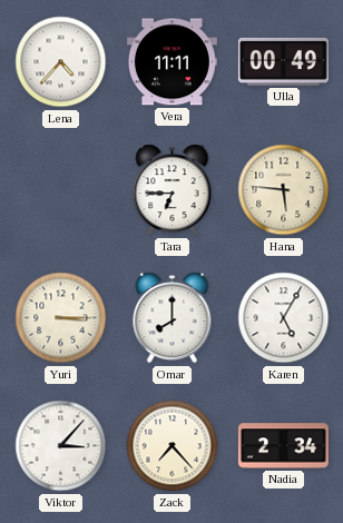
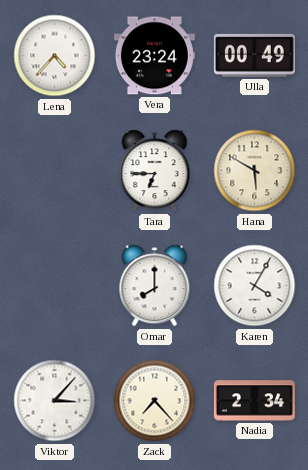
Vera: 11:11 -> 23:24
Hana: 5:46 -> 5:50
Yuri: 3:15 -> none
Karen: 5:05 -> 4:05
